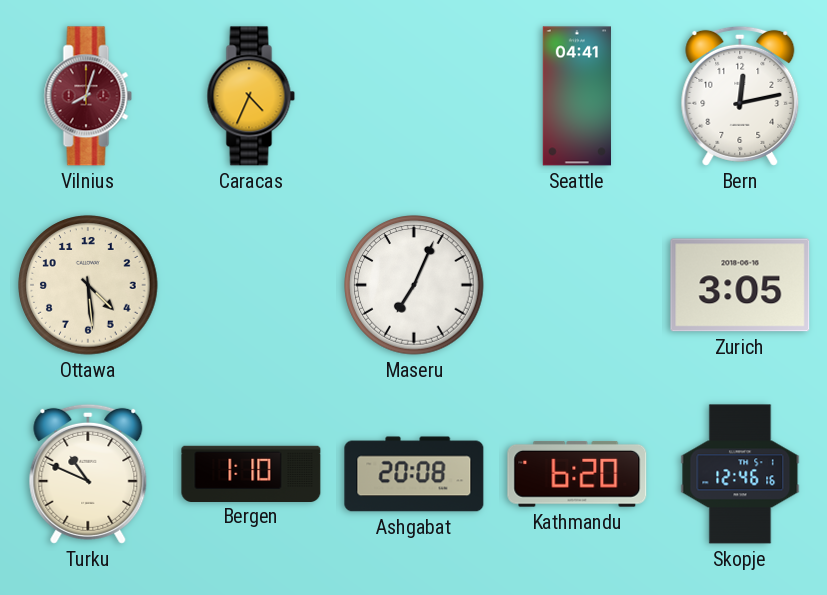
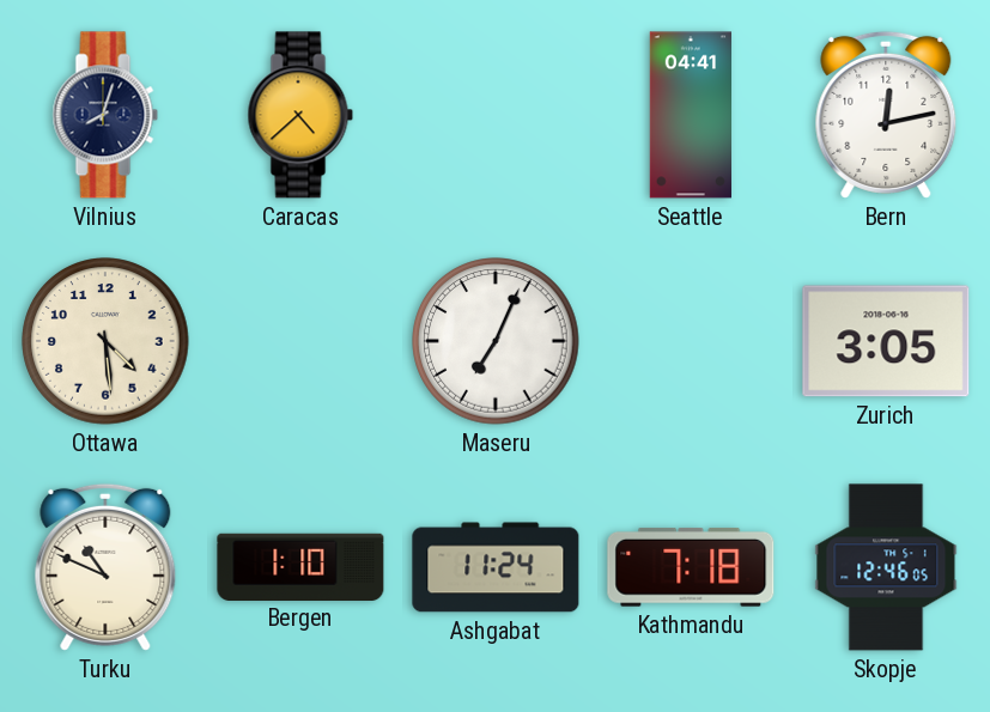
Vilnius dial: burgundy -> navy
Caracas: 4:34 -> 4:38
Ashgabat: 20:08 -> 11:24
Kathmandu: 6:20 -> 7:18
Skopje: 12:46:16 -> 12:46:05
